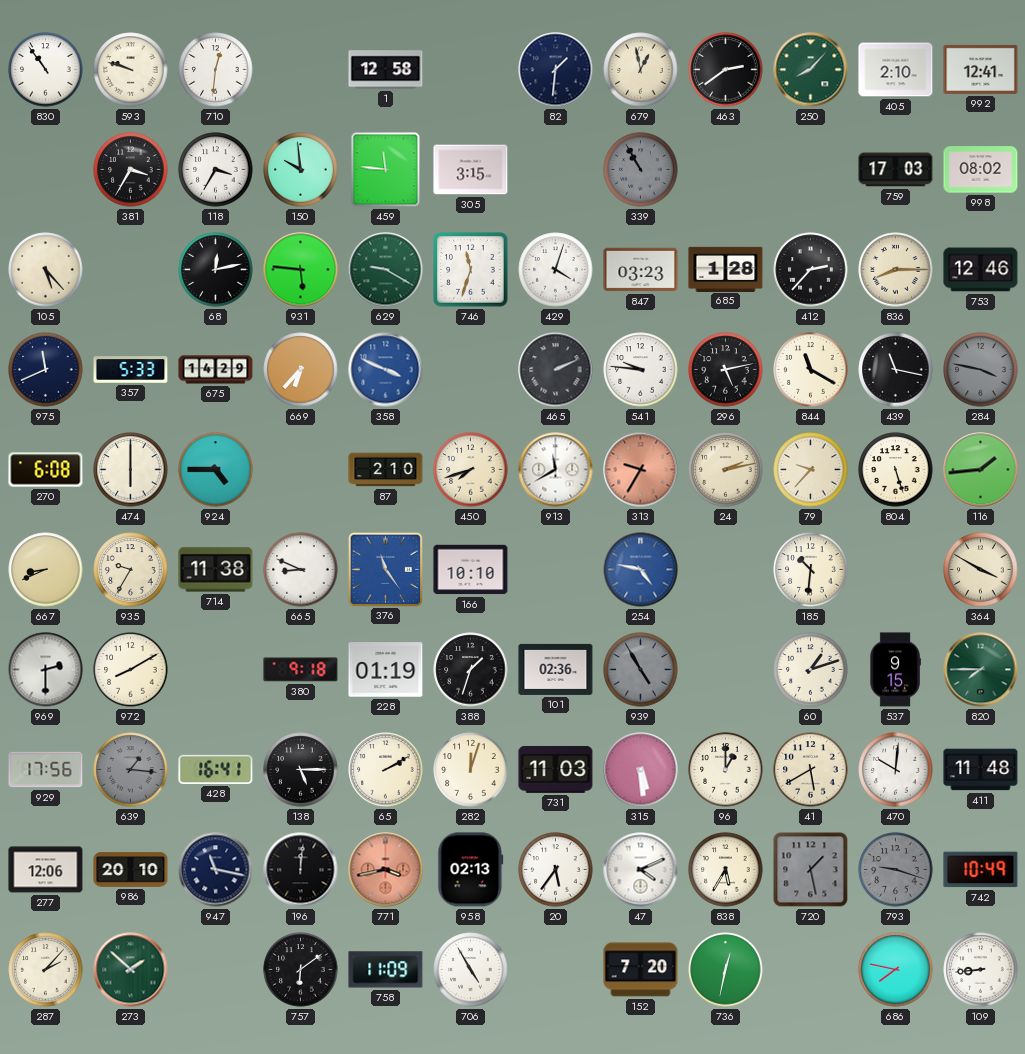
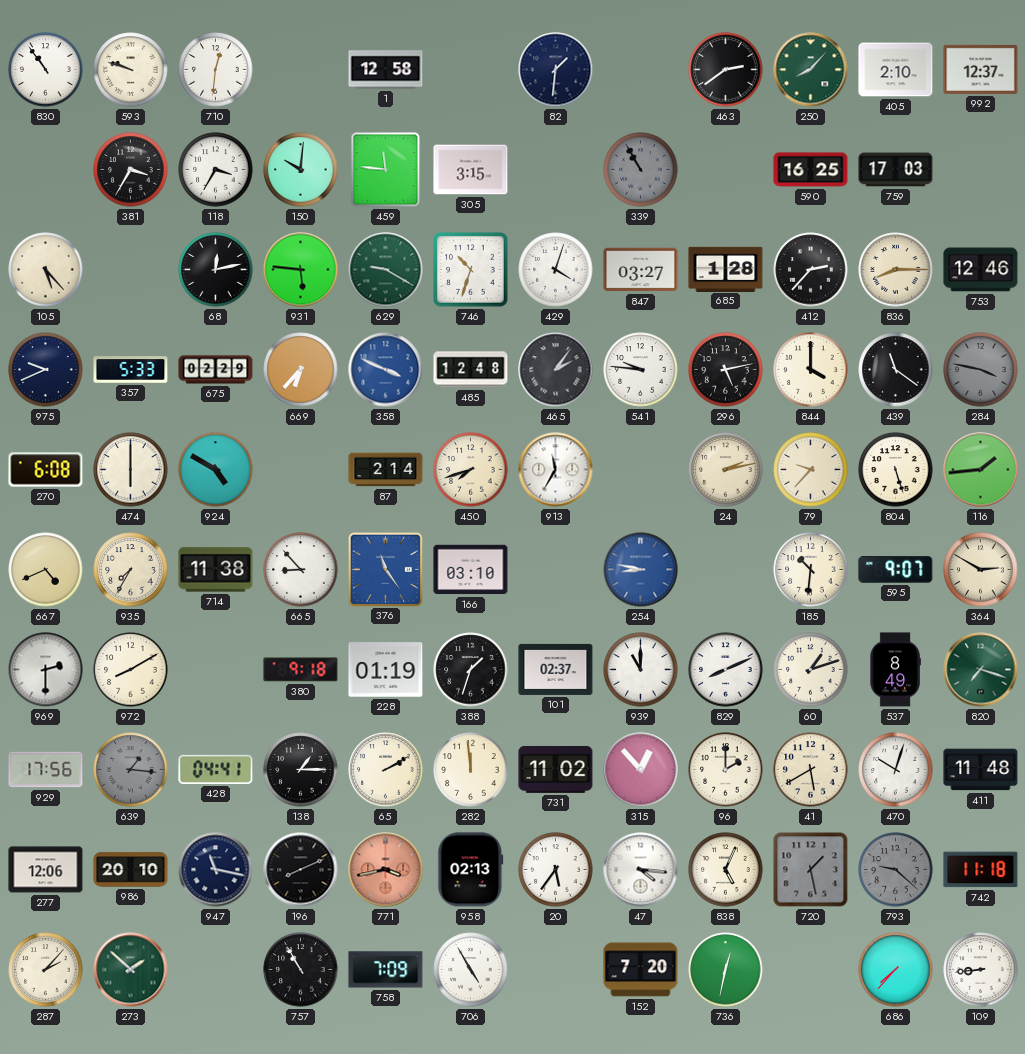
679: 12:58 -> none
992: 12:41 -> 12:37
150: 9:59 -> 10:01
590: none -> 16:25
998: 08:02 -> none
746: 11:33 -> 10:33
847: 03:23 -> 03:27
975: 11:41 -> 9:41
675: 14:29 -> 02:29
485: none -> 12:48
465: 2:11 -> 2:06
844: 11:20 -> 4:00
439: 11:17 -> 11:21
924: 4:45 -> 4:50
87: 2:10 -> 2:14
913: 11:40 -> 11:35
313: 9:35 -> none
667: 8:41 -> 4:41
935: 9:35 -> 7:35
665: 8:49 -> 8:53
166: 10:10 -> 03:10
254: 4:47 -> 8:47
595: none -> 9:07
364: 3:50 -> 2:50
101: 02:36 -> 02:37
939: 4:55 -> 11:00
939 dial: grey -> white
829: none -> 8:11
537: 9:15 -> 8:49
820: 7:45 -> 7:18
428: 16:41 -> 04:41
138: 5:15 -> 1:15
282: 12:03 -> 11:59
731: 11:03 -> 11:02
315: 5:29 -> 12:53
96: 1:00 -> 2:00
470: 10:01 -> 10:03
196: 12:01 -> 8:11
47: 4:11 -> 4:16
838: 5:35 -> 5:04
793: 9:18 -> 9:22
742: 10:49 -> 11:18
757: 6:09 -> 10:55
758: 11:09 -> 7:09
686: 7:47 -> 7:37
